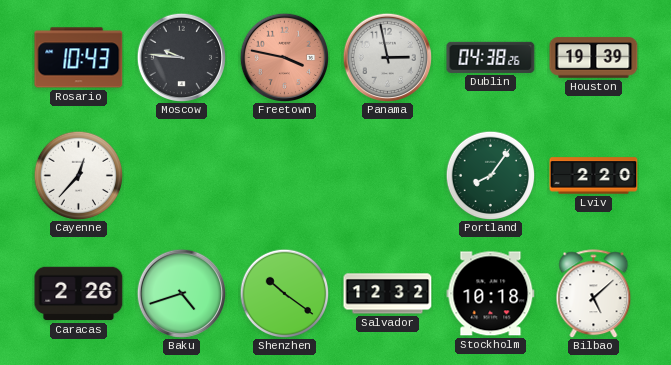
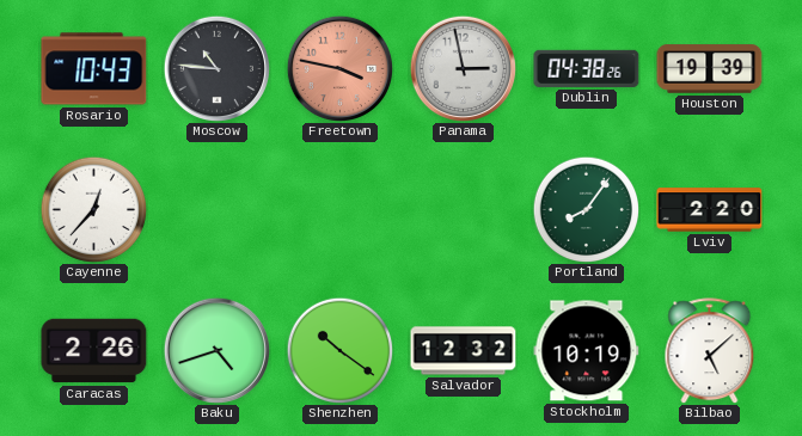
Moscow: 9:46 -> 10:46
Stockholm: 10:18 -> 10:19
